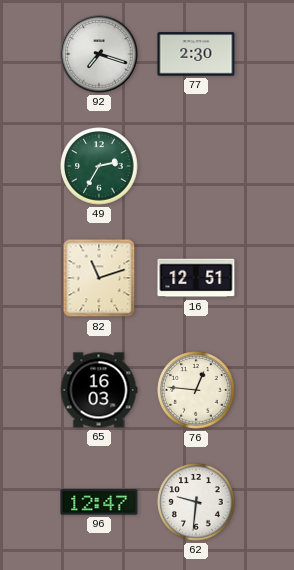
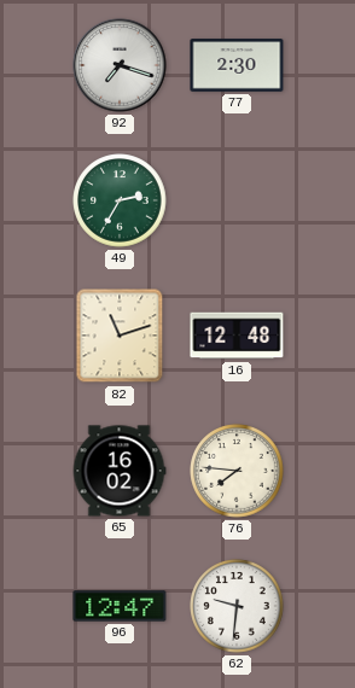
16: 12:51 -> 12:48
65: 16:03 -> 16:02
76: 12:46 -> 7:46
